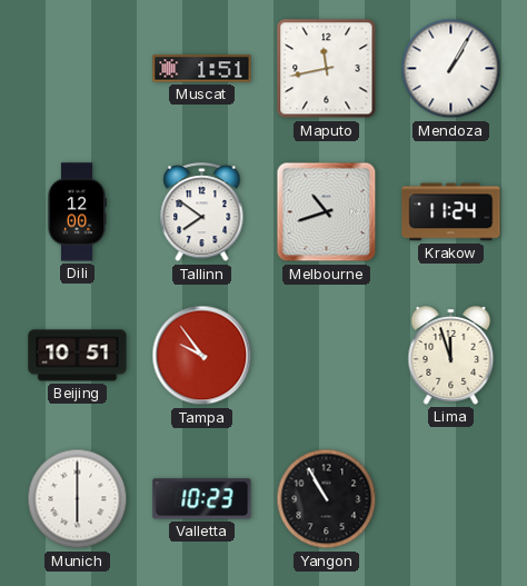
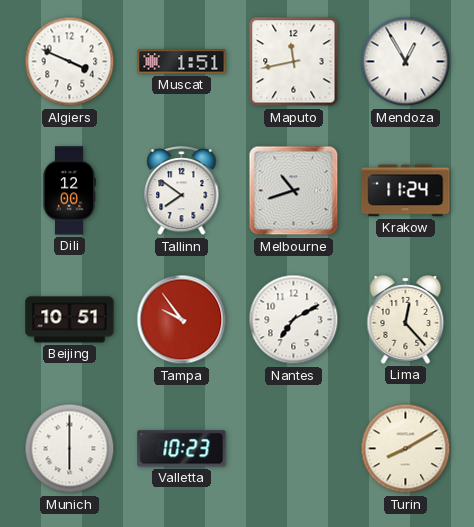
Algiers: none -> 3:49
Mendoza: 1:05 -> 12:55
Nantes: none -> 7:10
Lima: 11:57 -> 12:23
Yangon: 10:55 -> none
Turin: none -> 8:10
